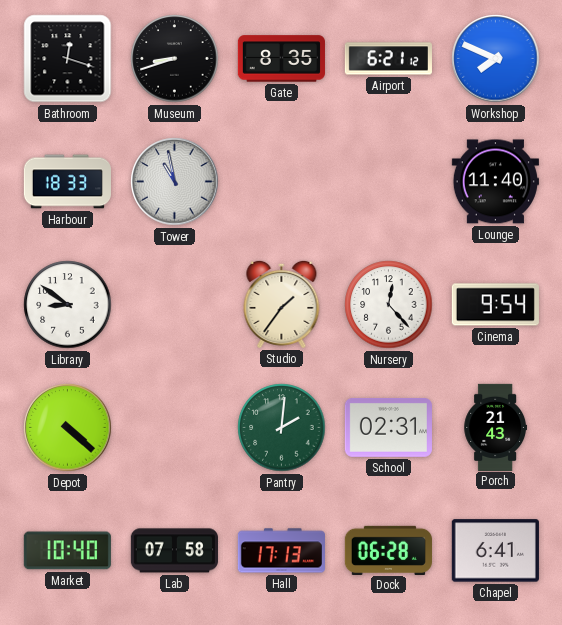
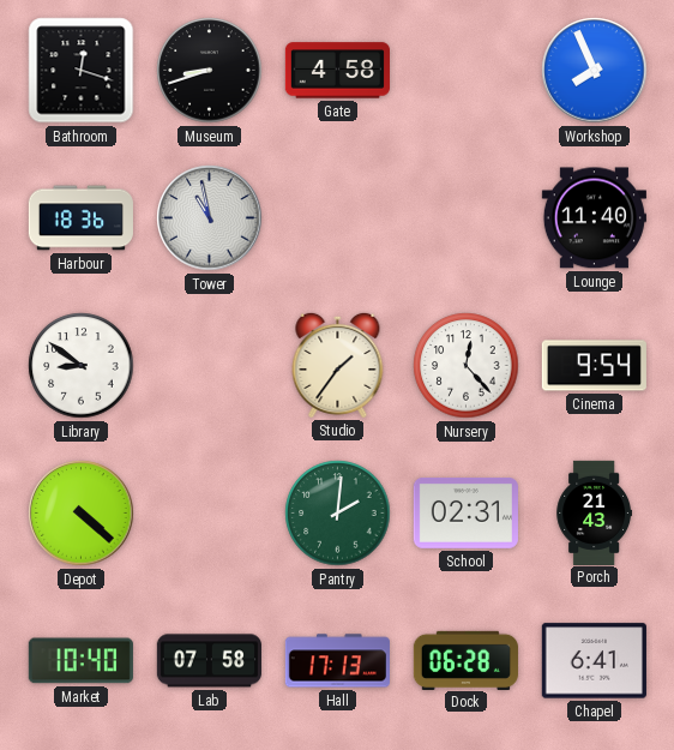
Gate: 8:35 -> 4:58
Airport: 6:21 -> none
Workshop: 7:49 -> 7:56
Harbour: 18:33 -> 18:36
